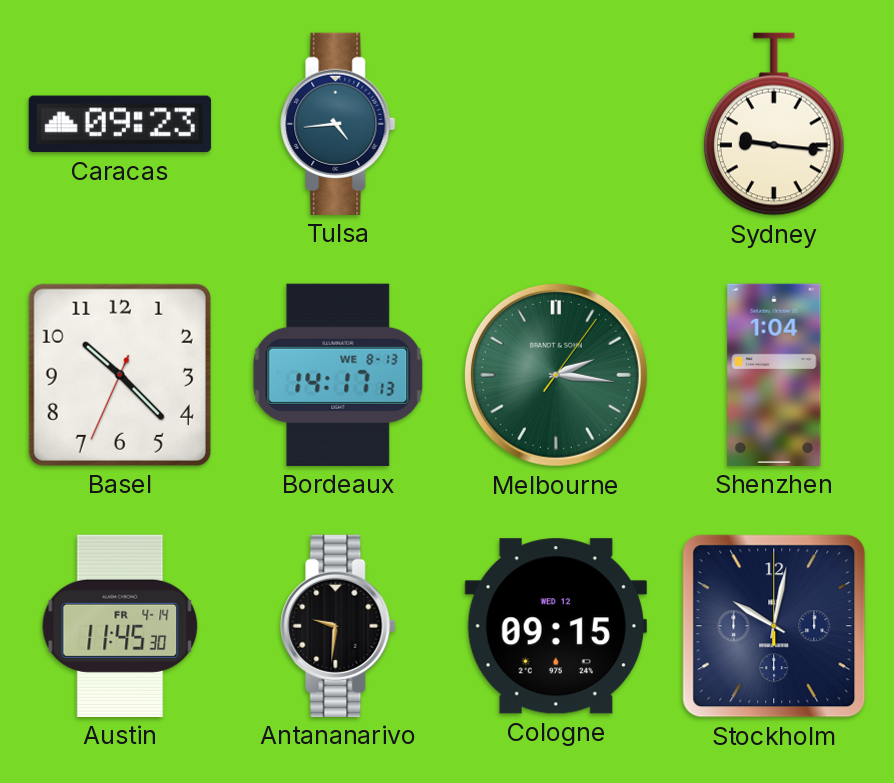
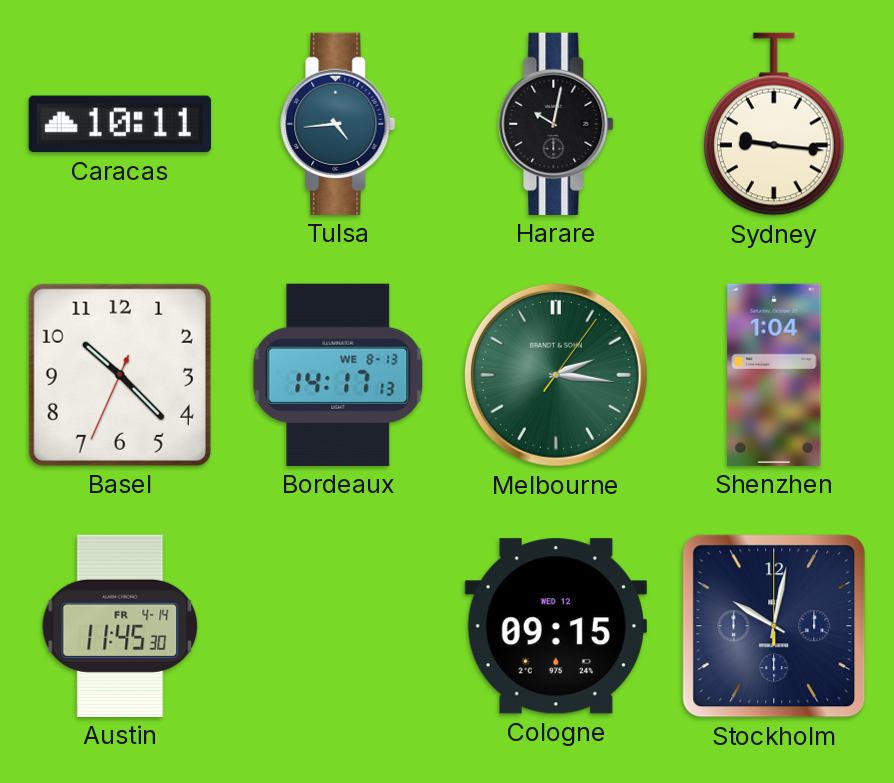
Caracas: 09:23 -> 10:11
Harare: none -> 10:02
Antananarivo: 9:31 -> none
